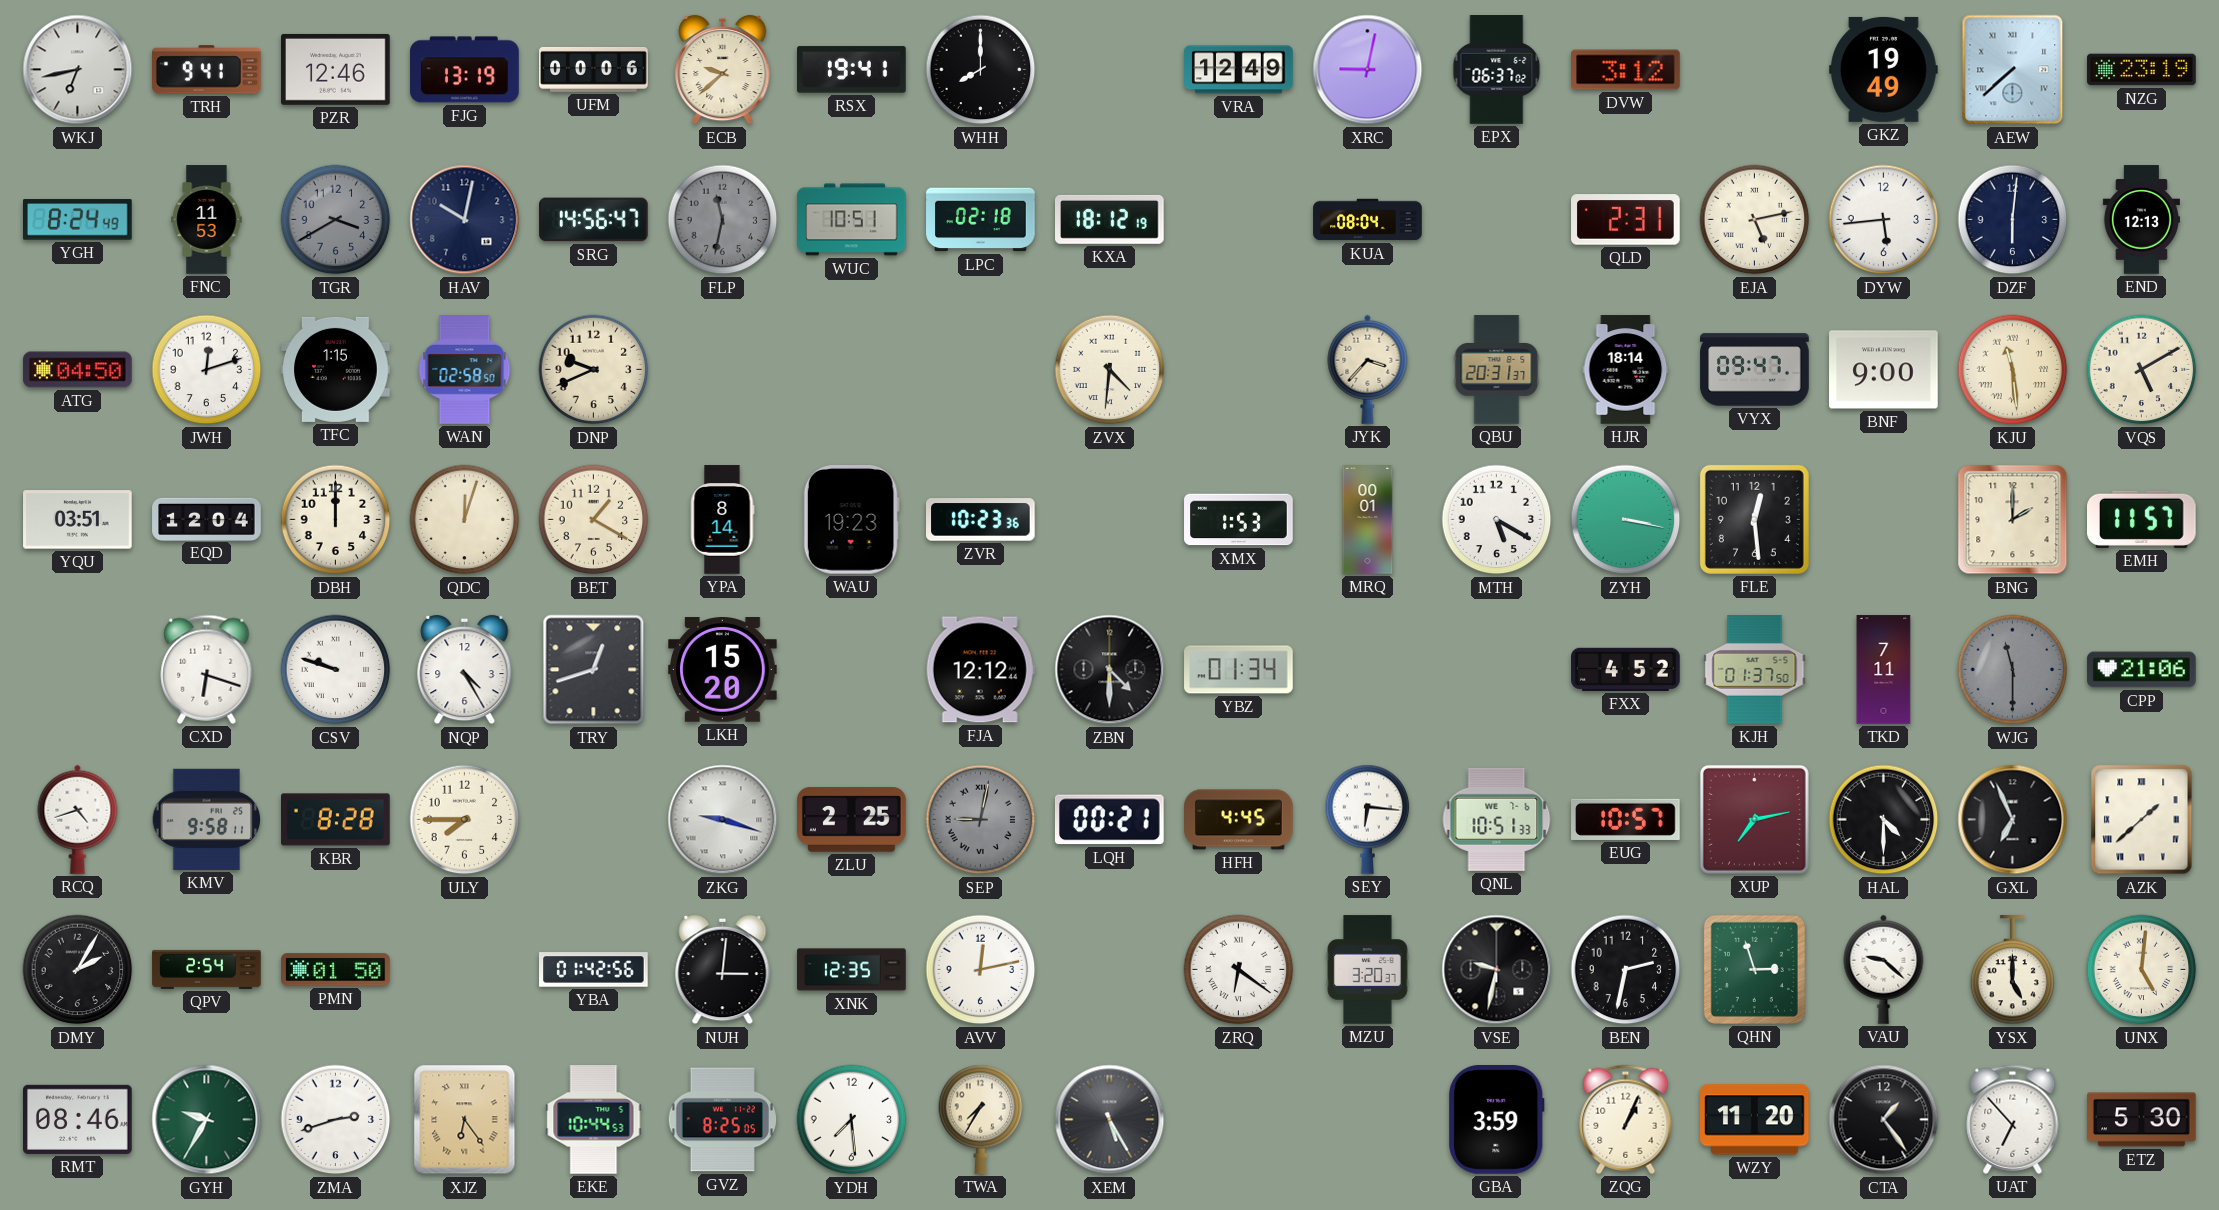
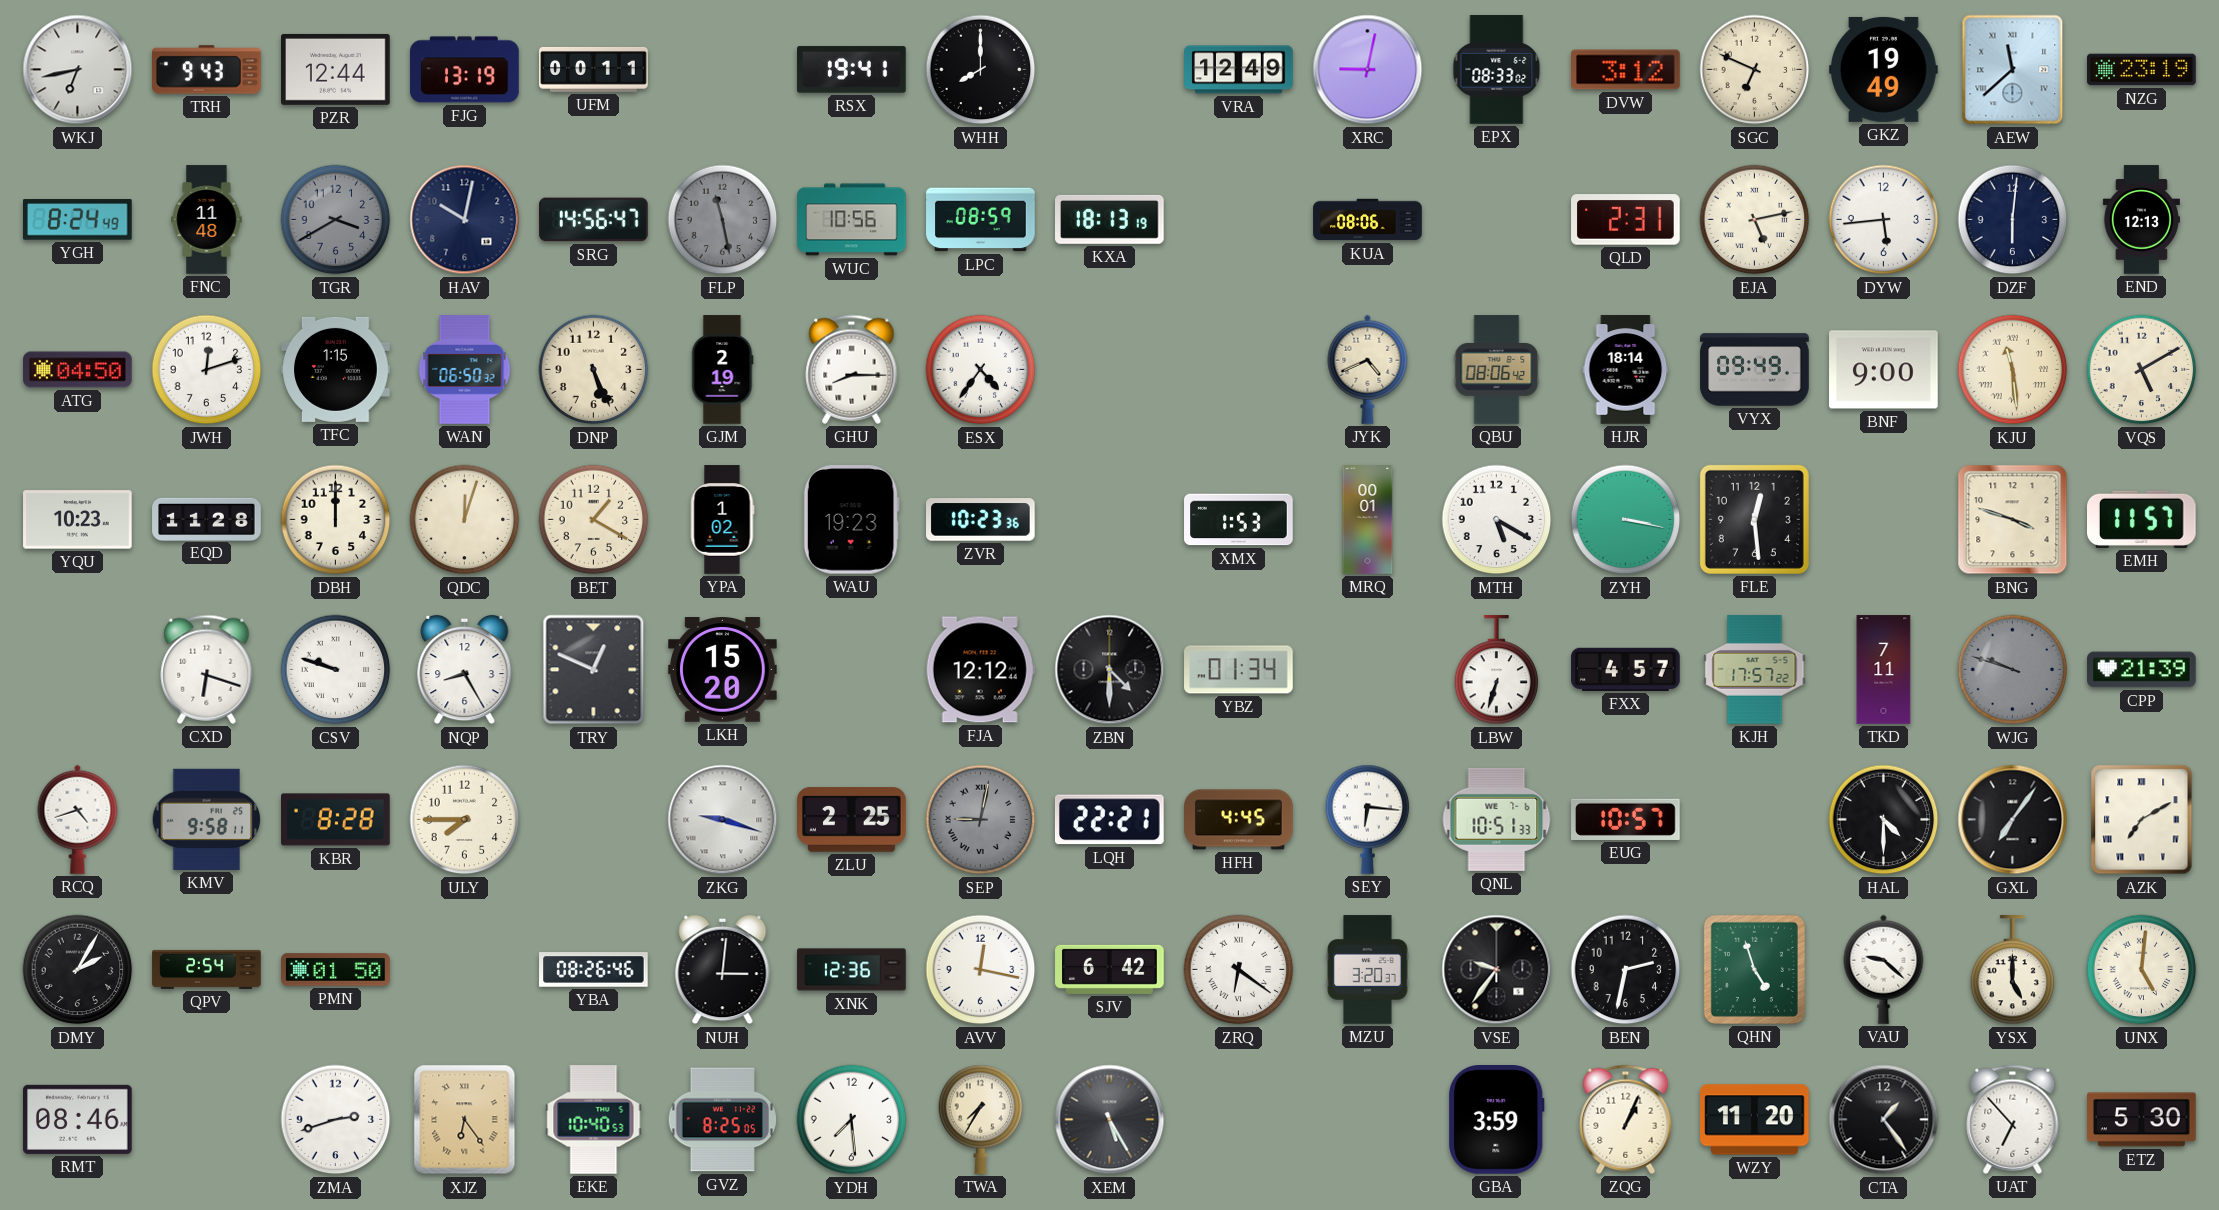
TRH: 9:41 -> 9:43
PZR: 12:46 -> 12:44
UFM: 00:06 -> 00:11
ECB: 9:38 -> none
EPX: 06:37 -> 08:33
SGC: none -> 6:49
AEW: 7:38 -> 11:38
FNC: 11:53 -> 11:48
FLP: 11:32 -> 11:28
WUC: 10:51 -> 10:56
LPC: 02:18 -> 08:59
KXA: 18:12 -> 18:13
KUA: 08:04 -> 08:06
WAN: 02:58 -> 06:50
DNP: 9:41 -> 5:26
GJM: none -> 2:19
GHU: none -> 8:15
ESX: none -> 4:36
ZVX: 4:31 -> none
JYK: 3:37 -> 4:41
QBU: 20:31 -> 08:06
VYX: 09:47 -> 09:49
YQU: 03:51 -> 10:23
EQD: 12:04 -> 11:28
YPA: 8:14 -> 1:02
BNG: 2:00 -> 3:48
NQP: 4:25 -> 8:25
TRY: 12:42 -> 12:49
LBW: none -> 6:33
FXX: 4:52 -> 4:57
KJH: 01:37 -> 17:57
WJG: 11:30 -> 9:48
CPP: 21:06 -> 21:39
LQH: 00:21 -> 22:21
XUP: 7:13 -> none
GXL: 6:56 -> 7:06
AZK: 1:38 -> 7:10
YBA: 01:42 -> 08:26
XNK: 12:35 -> 12:36
AVV: 12:13 -> 12:17
SJV: none -> 6:42
VSE: 9:32 -> 9:36
QHN: 2:57 -> 4:57
GYH: 9:35 -> none
EKE: 10:44 -> 10:40
